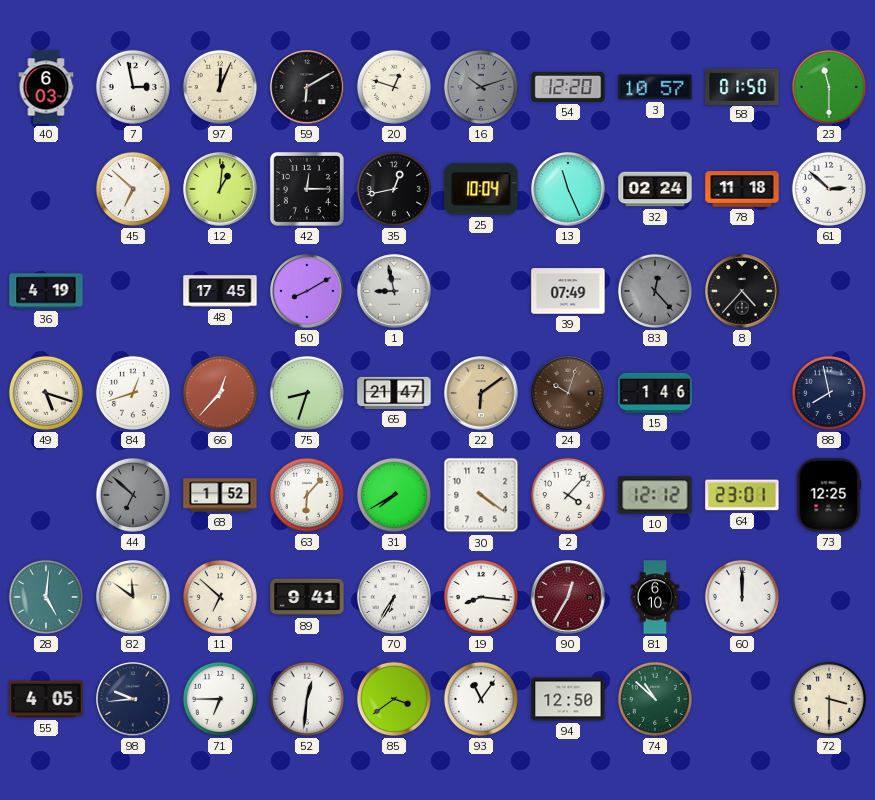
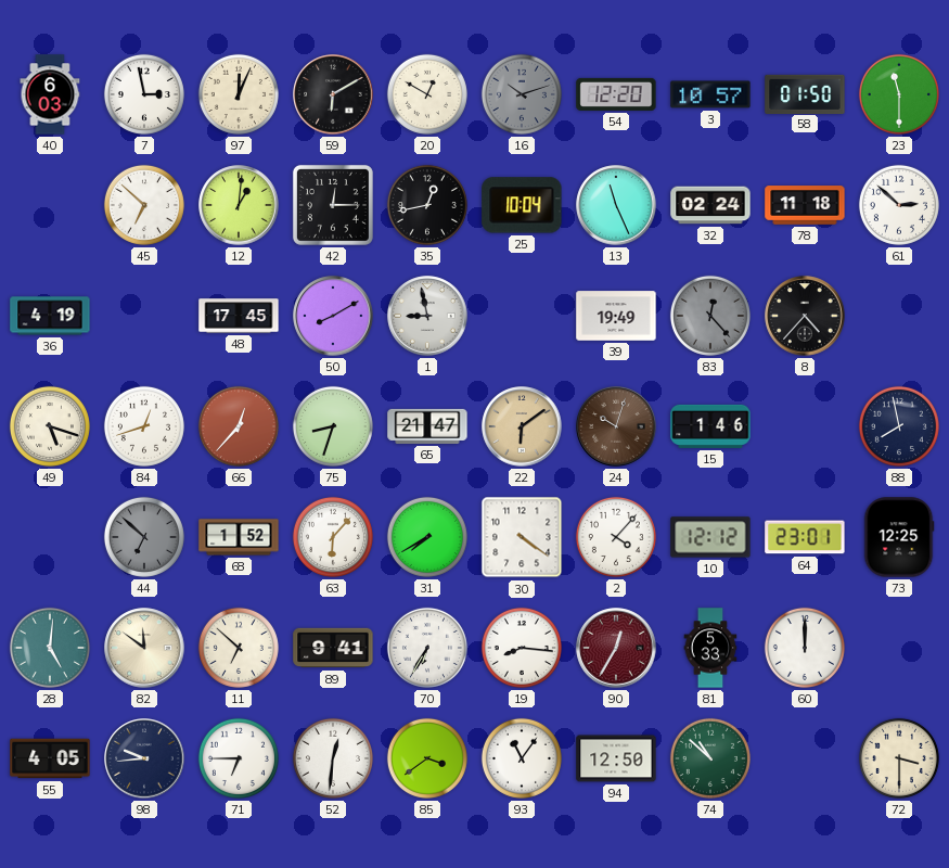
20: 12:48 -> 12:50
39: 07:49 -> 19:49
81: 6:10 -> 5:33
